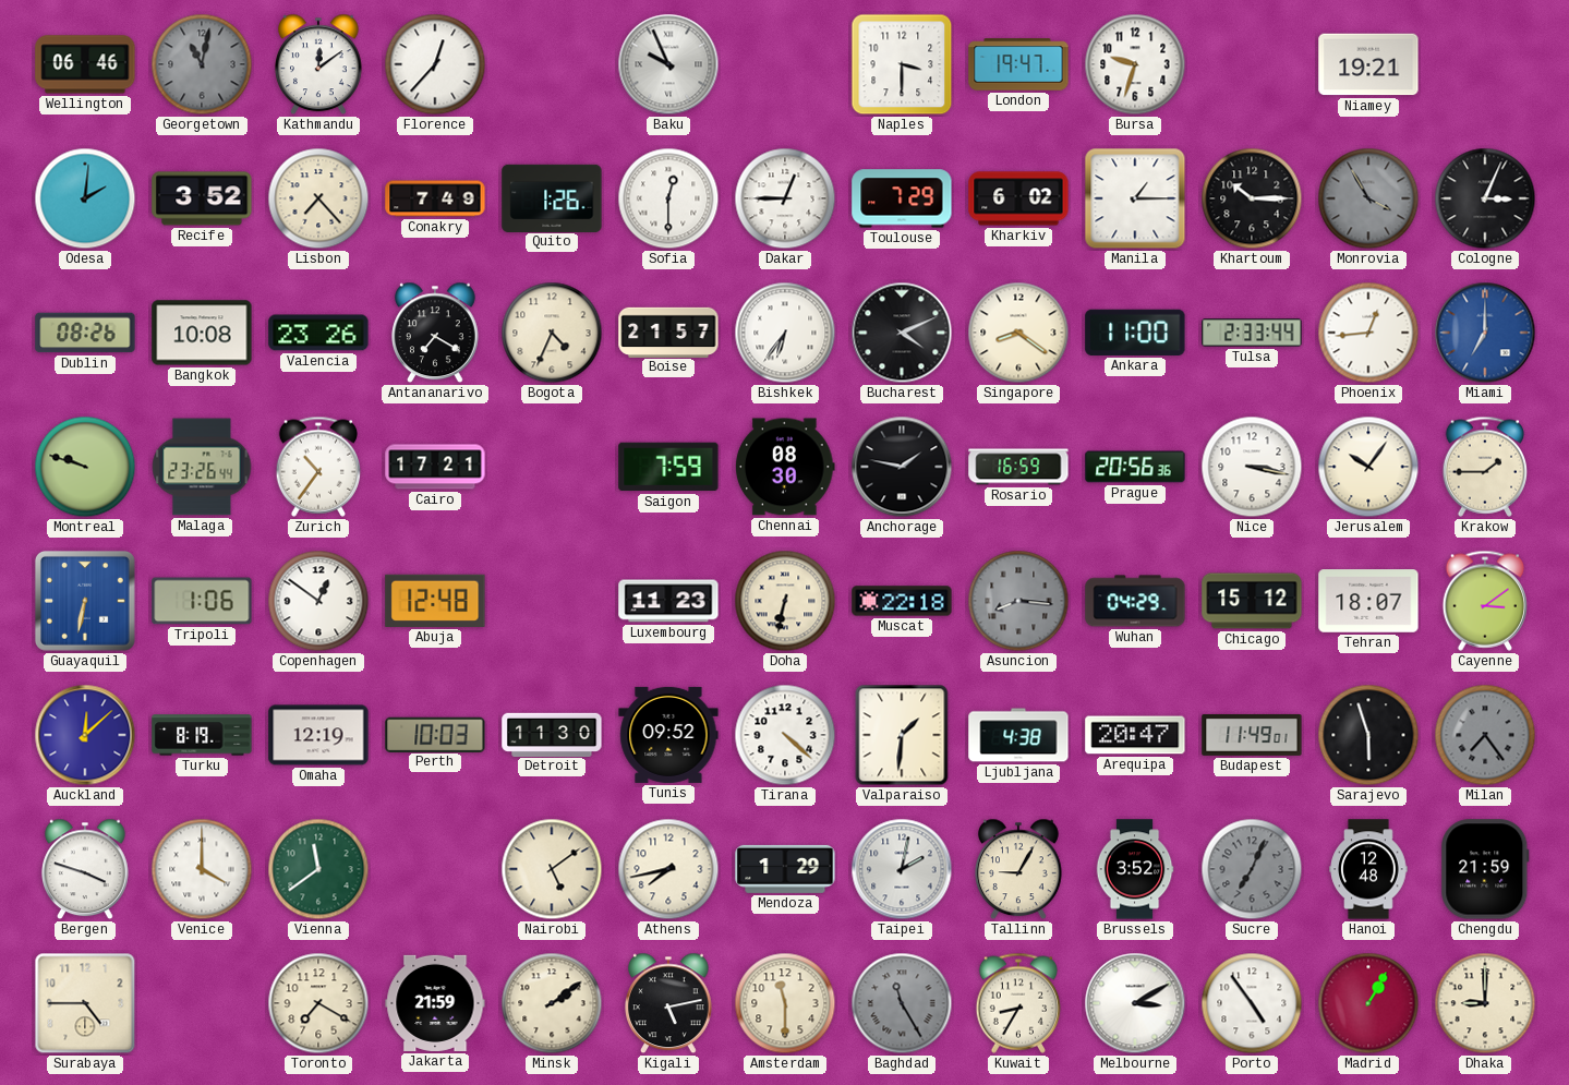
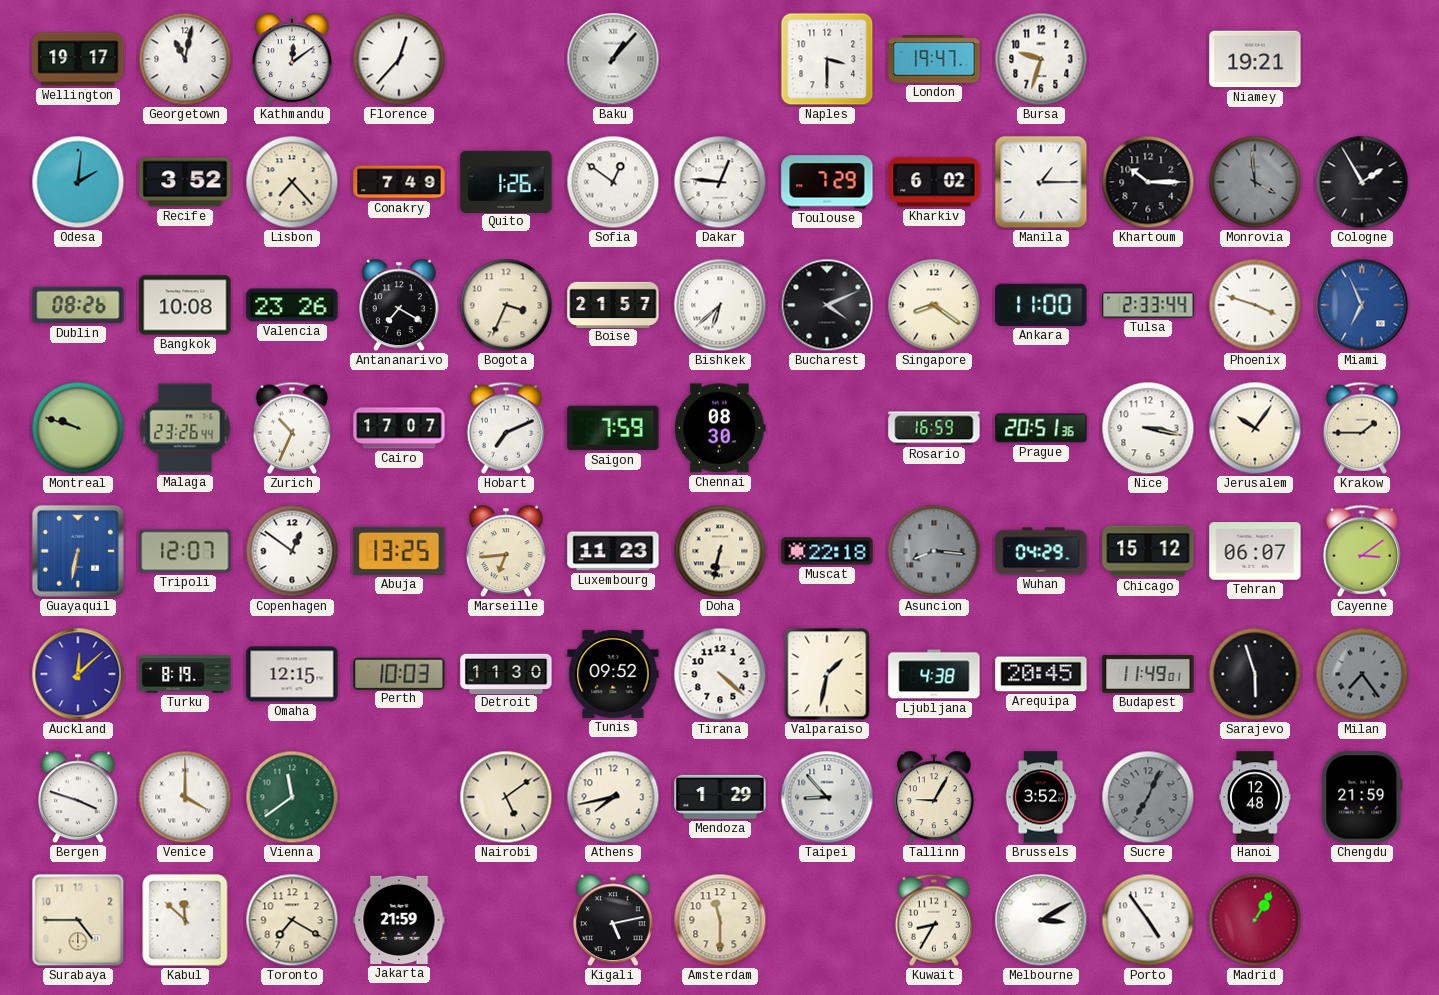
Wellington: 06:46 -> 19:17
Georgetown dial: grey -> white
Baku: 9:56 -> 1:07
Sofia: 12:30 -> 12:51
Dakar: 12:45 -> 12:46
Monrovia: 3:55 -> 3:59
Cologne: 3:04 -> 1:55
Bogota: 4:34 -> 3:34
Bishkek: 6:36 -> 6:38
Phoenix: 12:44 -> 3:48
Miami: 7:00 -> 6:56
Zurich: 10:36 -> 10:34
Cairo: 17:21 -> 17:07
Hobart: none -> 7:11
Anchorage: 1:47 -> none
Prague: 20:56 -> 20:51
Tripoli: 1:06 -> 12:07
Abuja: 12:48 -> 13:25
Marseille: none -> 6:44
Tehran: 18:07 -> 06:07
Omaha: 12:19 -> 12:15
Valparaiso: 1:31 -> 1:32
Arequipa: 20:47 -> 20:45
Taipei: 2:02 -> 8:53
Kabul: none -> 11:52
Minsk: 2:09 -> none
Baghdad: 11:25 -> none
Dhaka: 9:00 -> none
